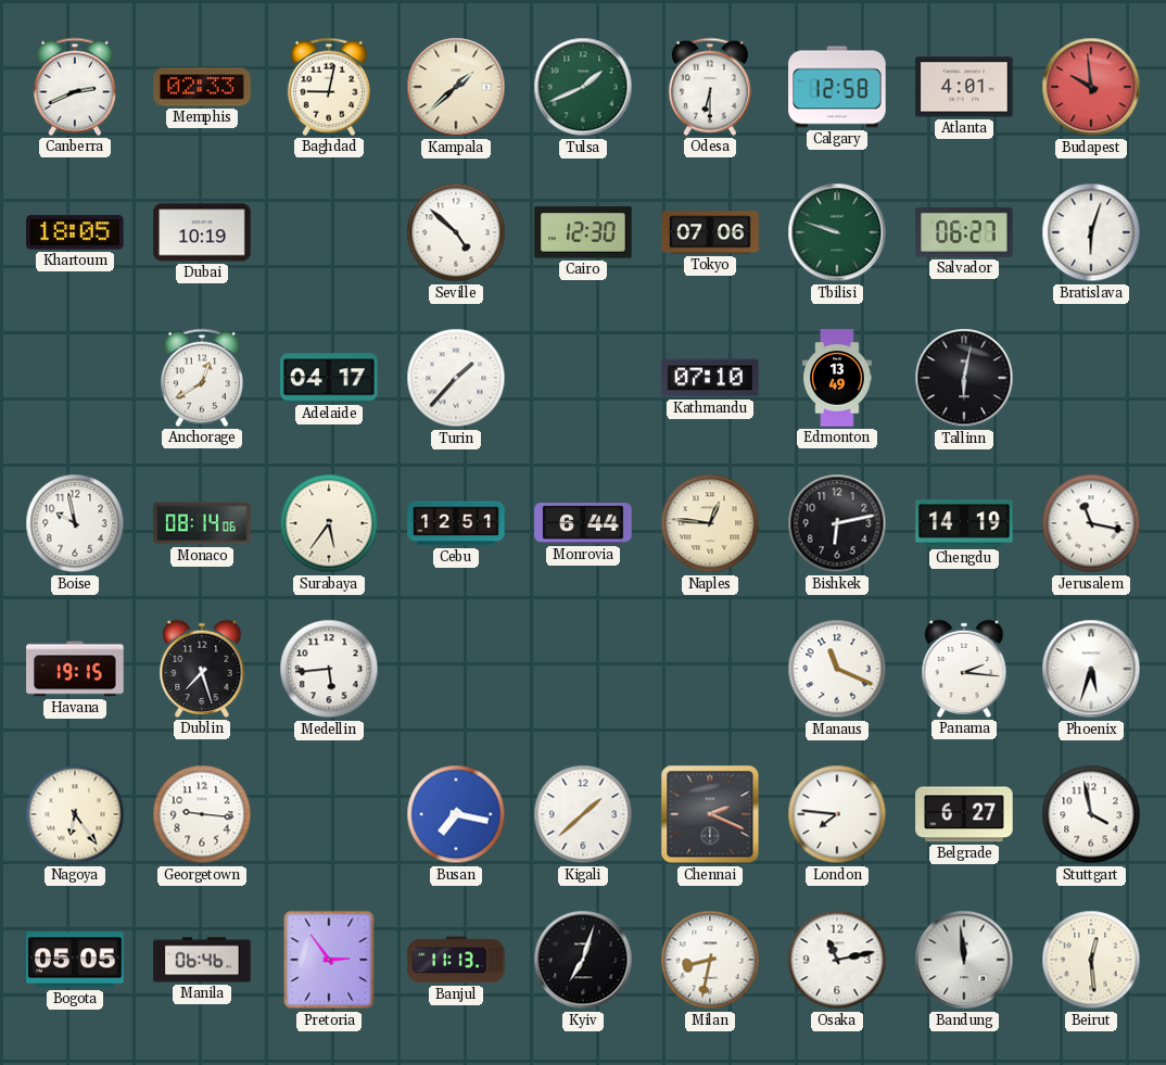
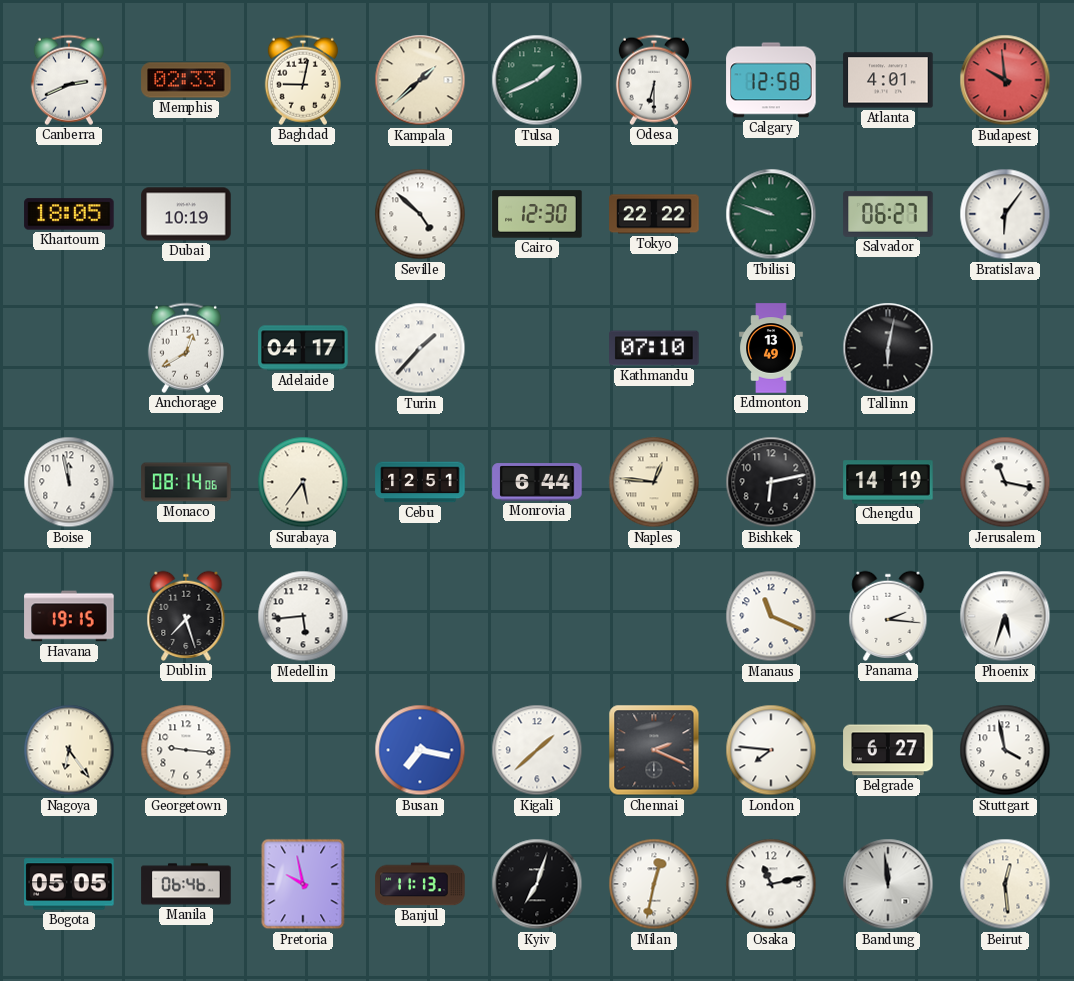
Tokyo: 07:06 -> 22:22
Bratislava: 6:03 -> 6:06
Boise: 9:58 -> 11:58
Pretoria: 2:54 -> 9:58
Milan: 8:32 -> 12:32
